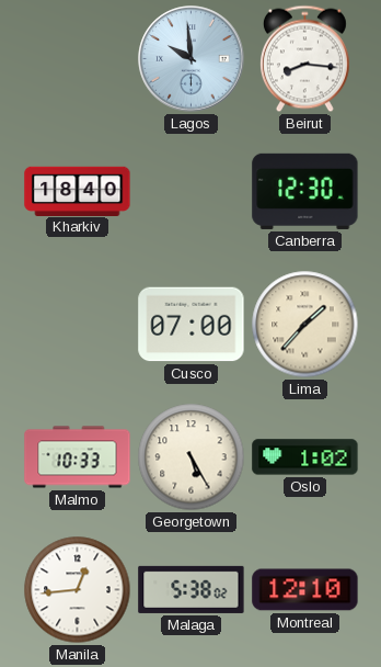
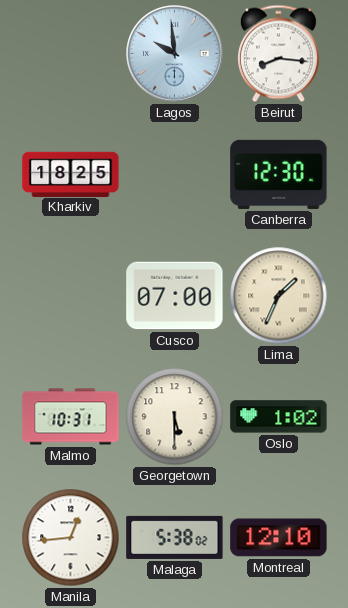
Kharkiv: 18:40 -> 18:25
Lima: 1:37 -> 1:34
Malmo: 10:33 -> 10:31
Georgetown: 5:25 -> 5:30
